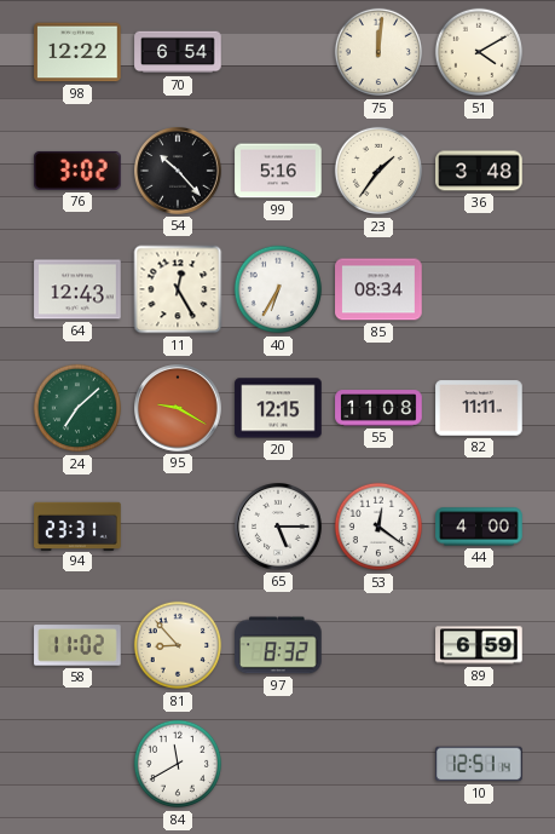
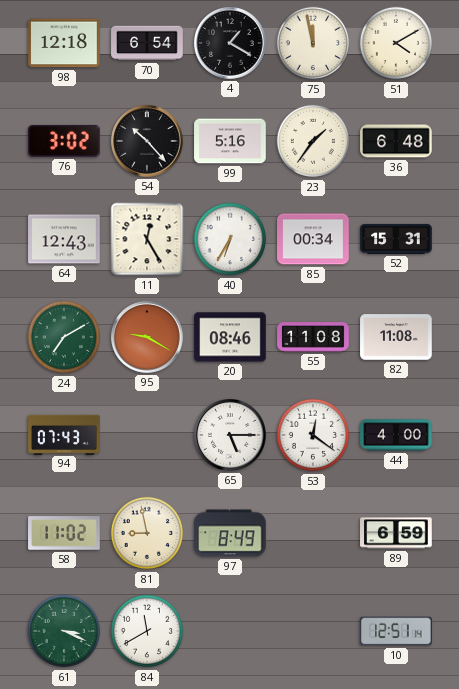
98: 12:22 -> 12:18
4: none -> 1:20
75: 12:01 -> 11:58
36: 3:48 -> 6:48
85: 08:34 -> 00:34
52: none -> 15:31
24: 7:08 -> 7:10
20: 12:15 -> 08:46
82: 11:11 -> 11:08
94: 23:31 -> 07:43
81: 8:53 -> 8:58
97: 8:32 -> 8:49
61: none -> 3:19
